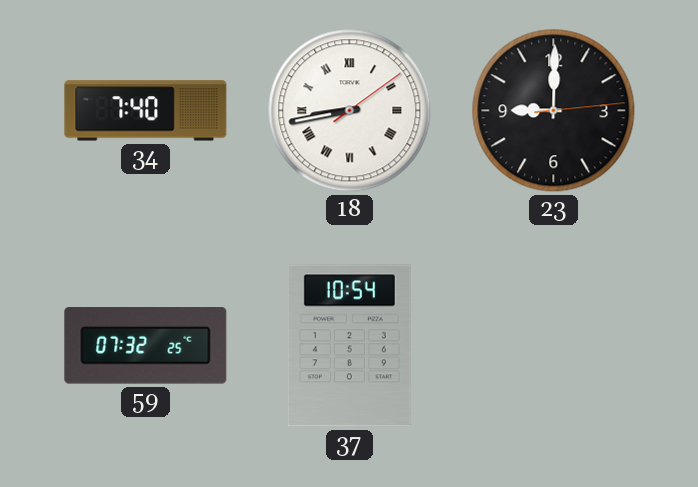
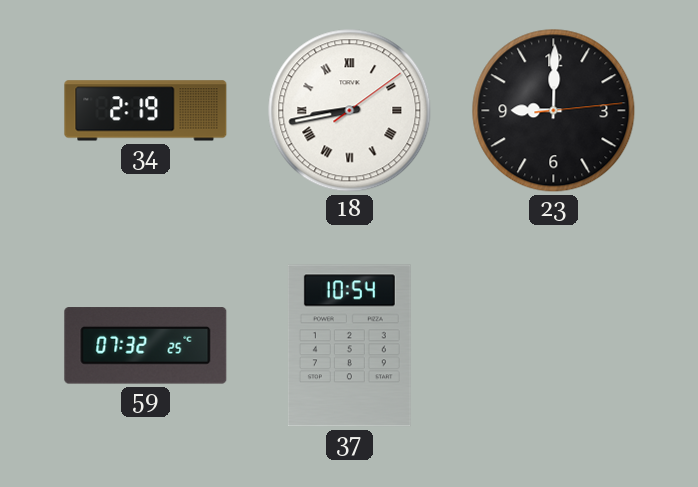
34: 7:40 -> 2:19
